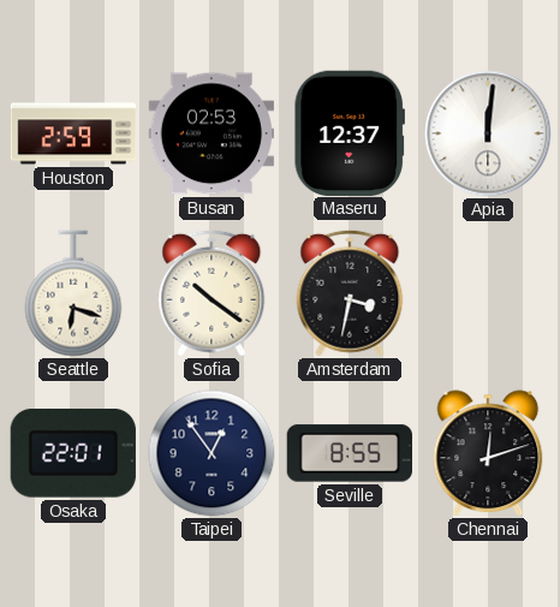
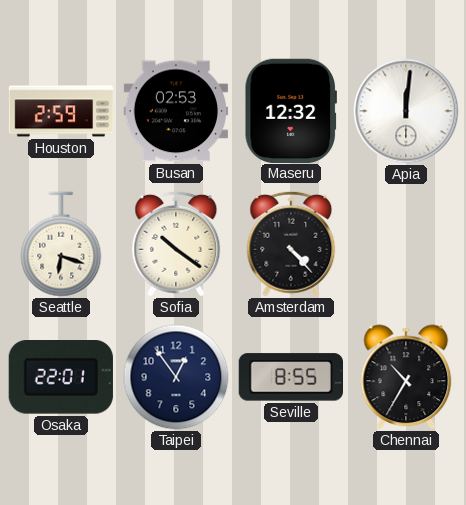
Maseru: 12:37 -> 12:32
Amsterdam: 3:32 -> 4:23
Chennai: 12:12 -> 10:35
